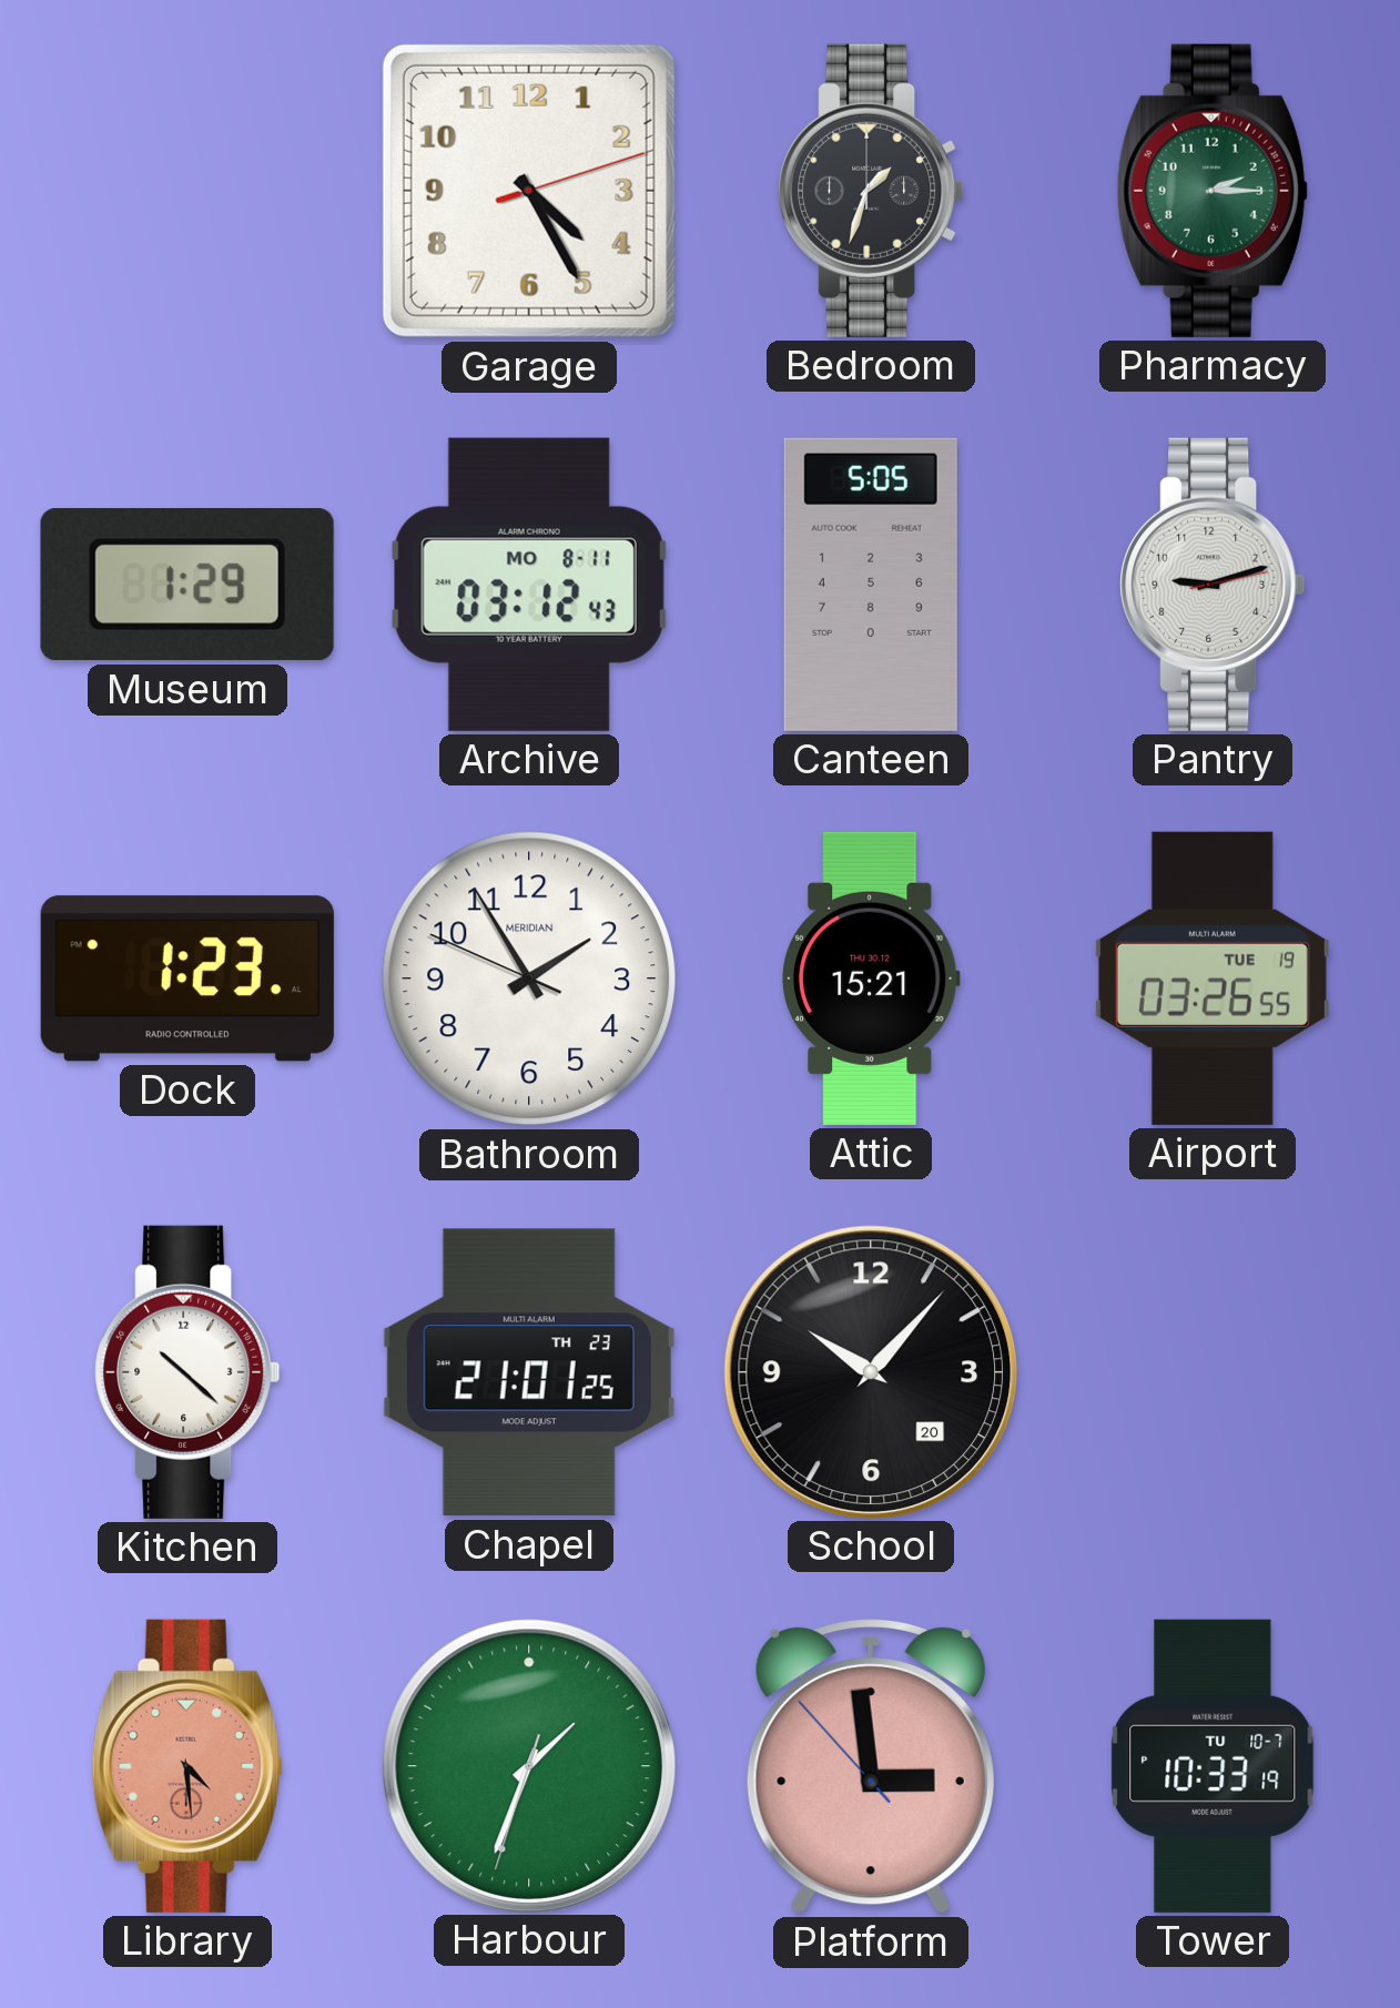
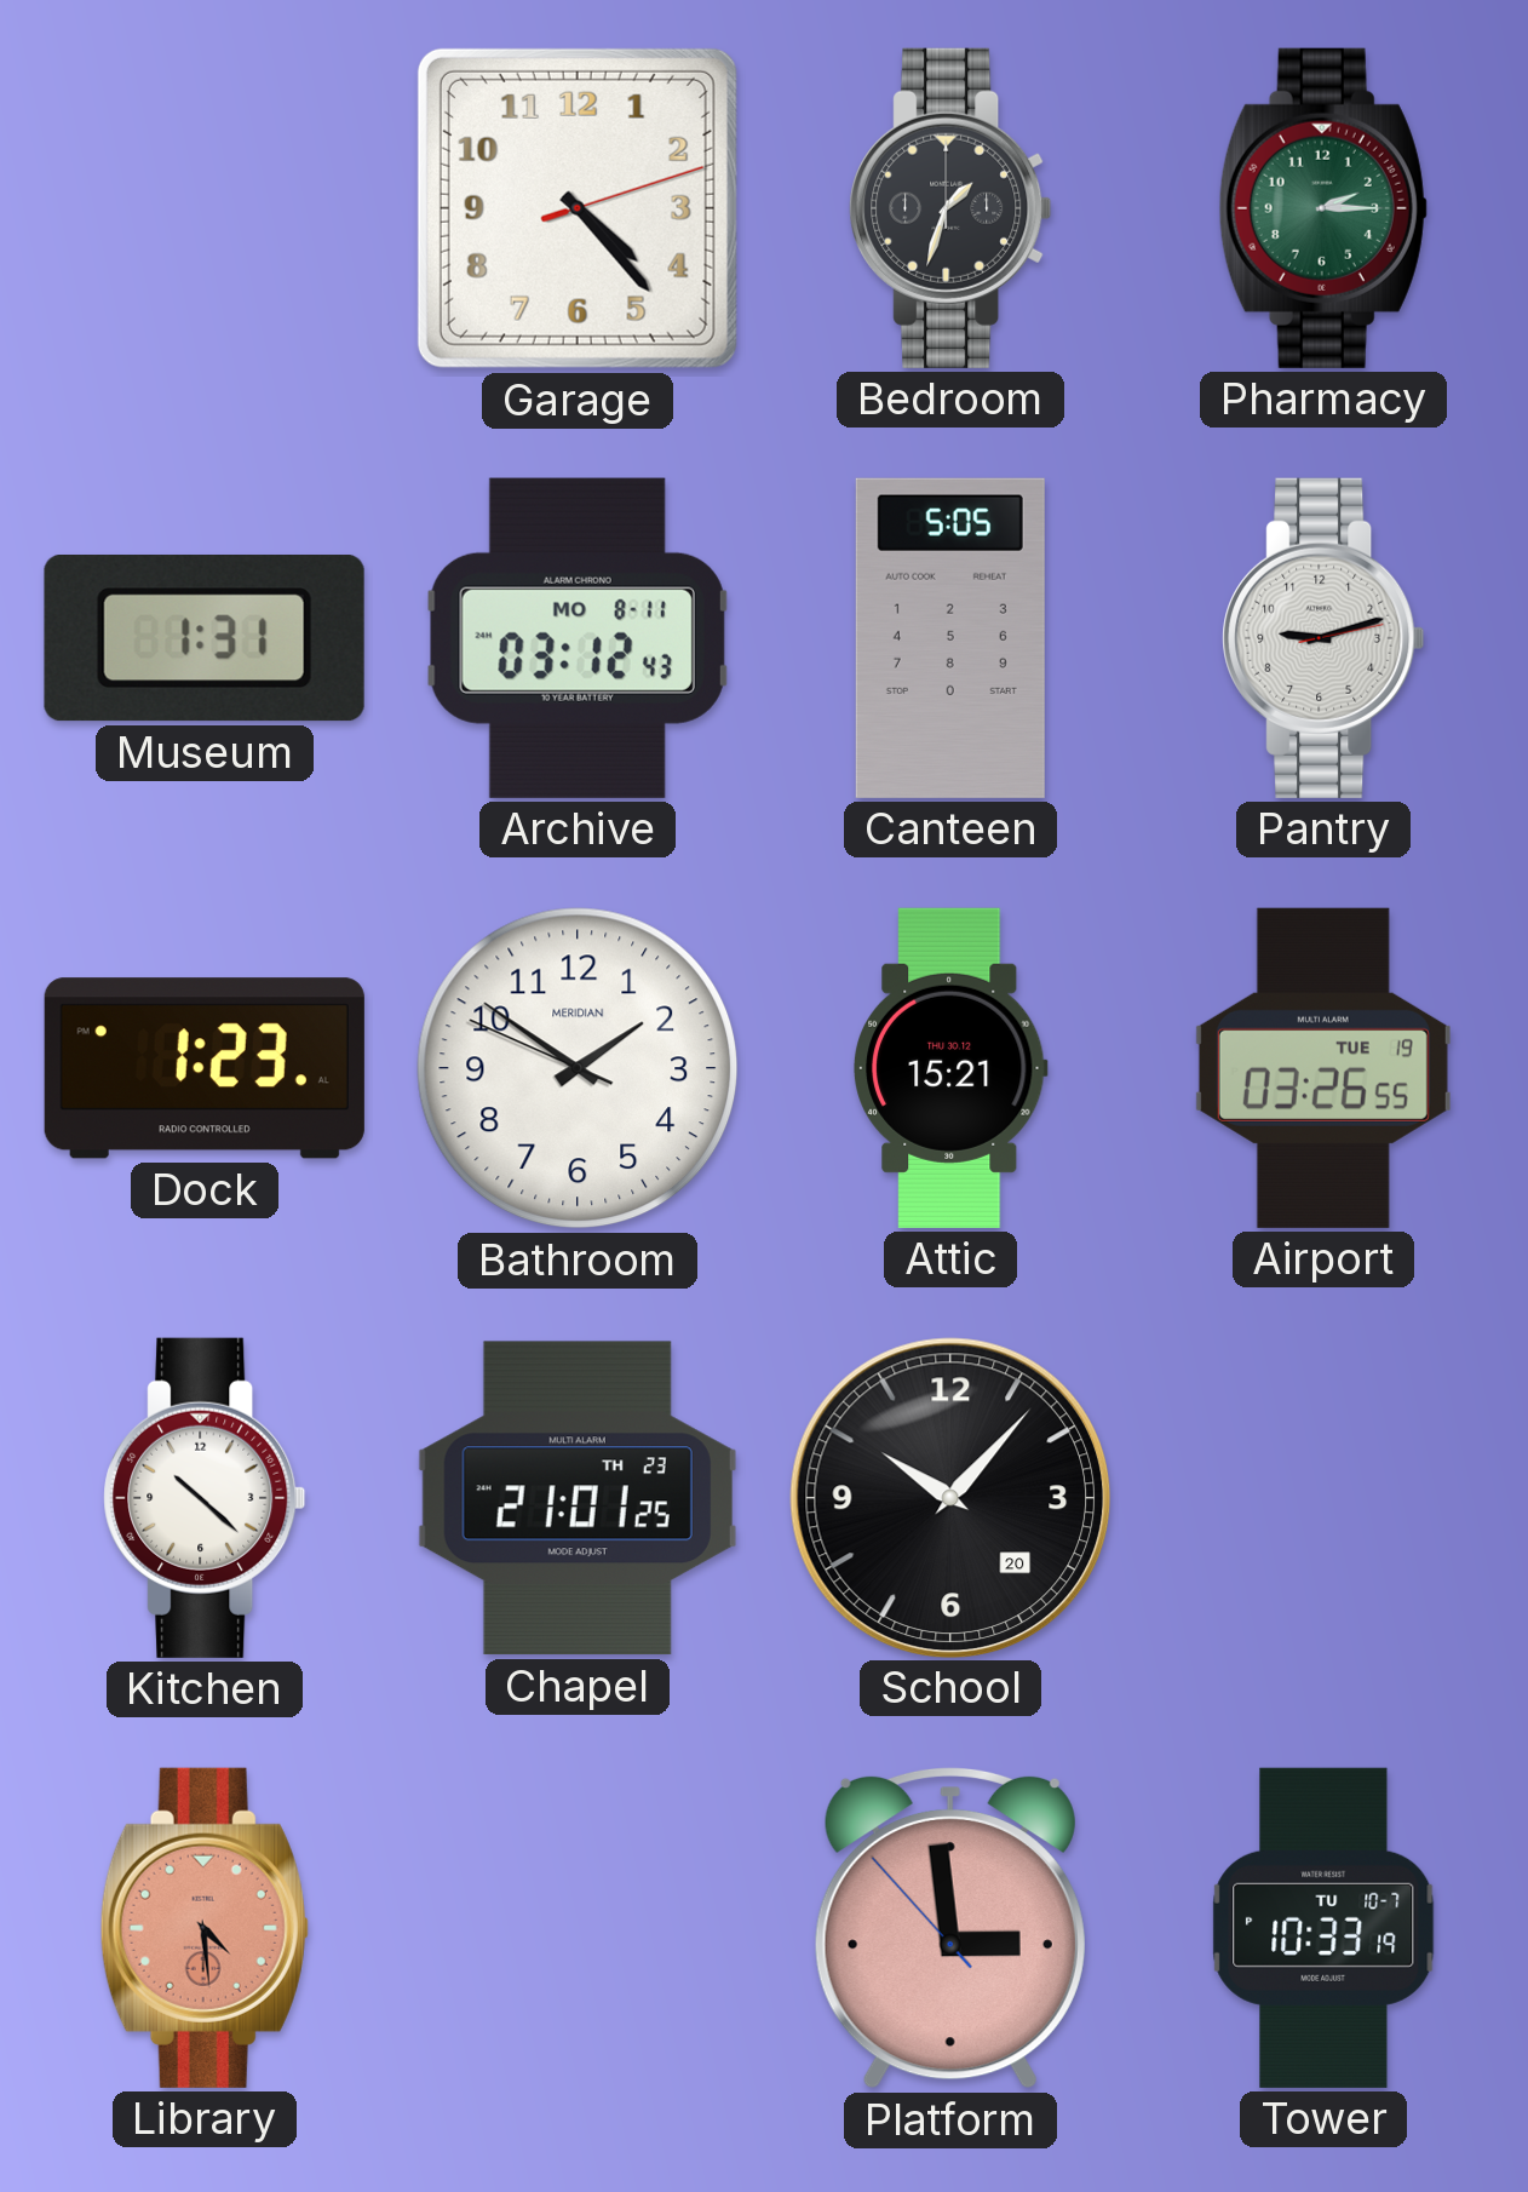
Garage: 4:25 -> 4:23
Museum: 1:29 -> 1:31
Bathroom: 1:54 -> 1:50
Harbour: 1:33 -> none
